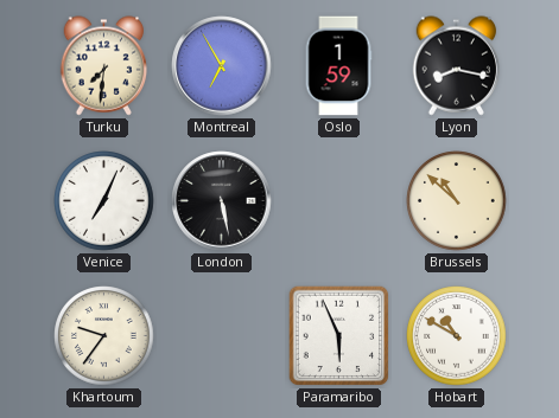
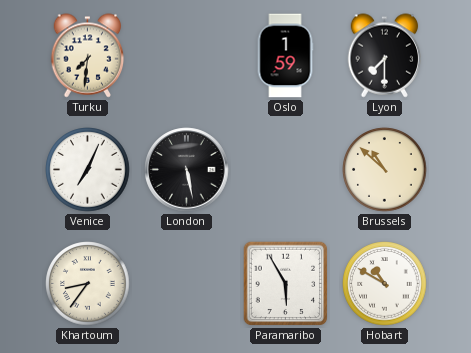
Montreal: 6:55 -> none
Lyon: 8:17 -> 7:30
Khartoum: 9:36 -> 8:36
Paramaribo: 5:56 -> 5:55
